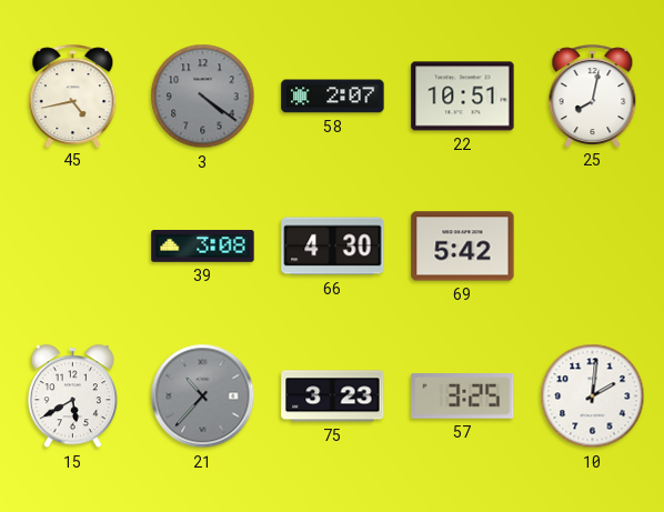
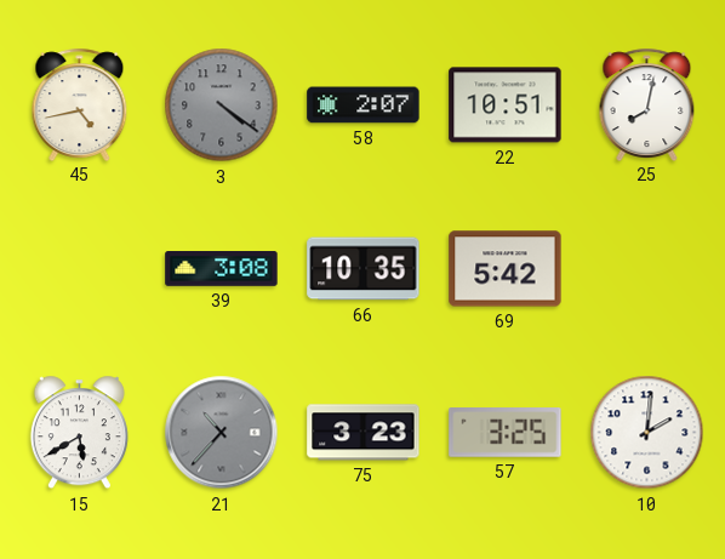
66: 4:30 -> 10:35
